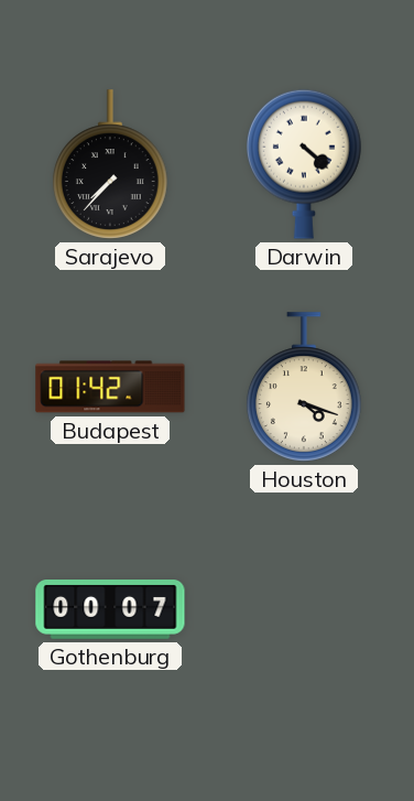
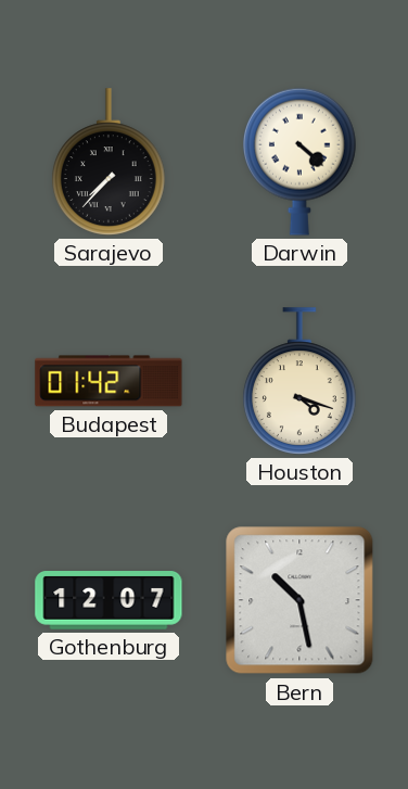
Gothenburg: 00:07 -> 12:07
Bern: none -> 10:28
